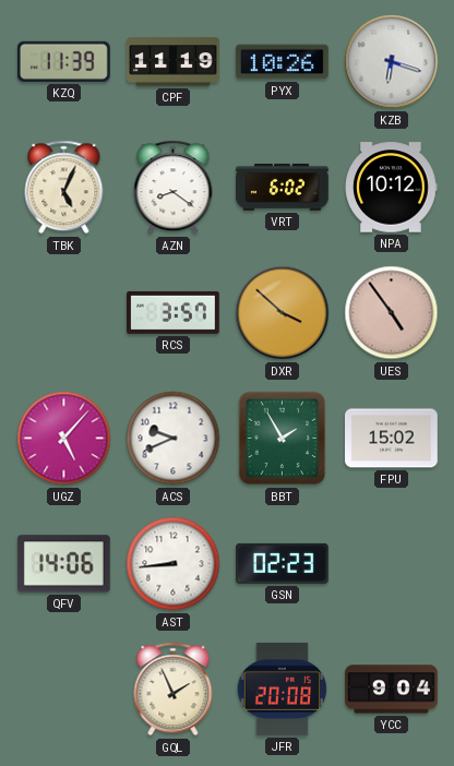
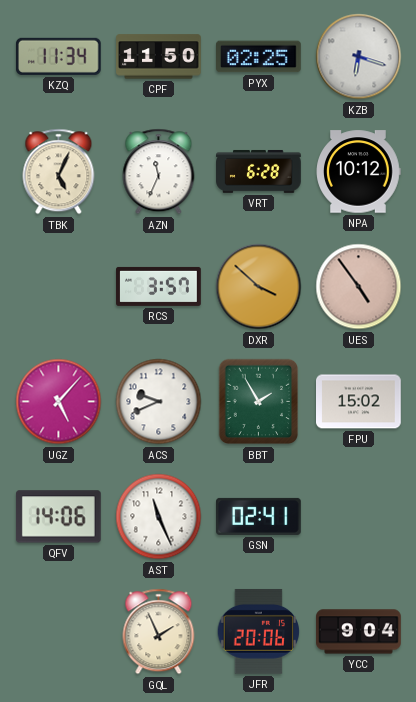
KZQ: 11:39 -> 11:34
CPF: 11:19 -> 11:50
PYX: 10:26 -> 02:25
AZN: 8:21 -> 11:34
VRT: 6:02 -> 6:28
AST: 8:44 -> 11:26
GSN: 02:23 -> 02:41
JFR: 20:08 -> 20:06
